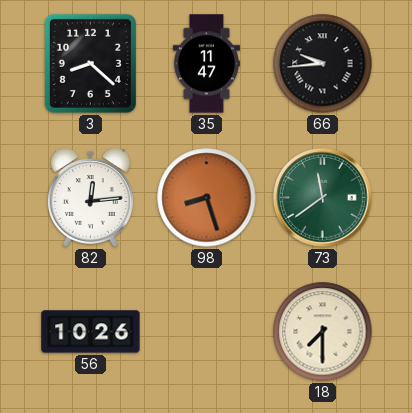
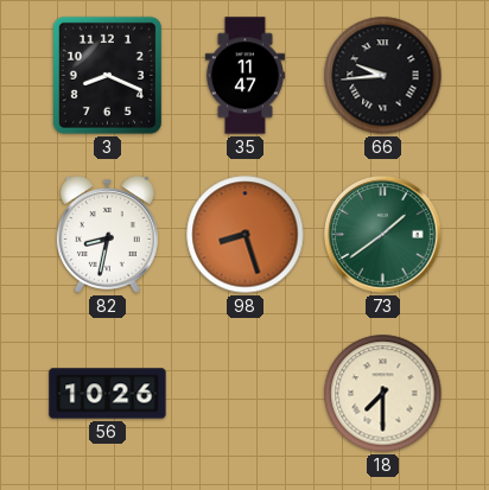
3: 8:22 -> 8:19
82: 12:14 -> 8:32
73: 11:39 -> 1:39
